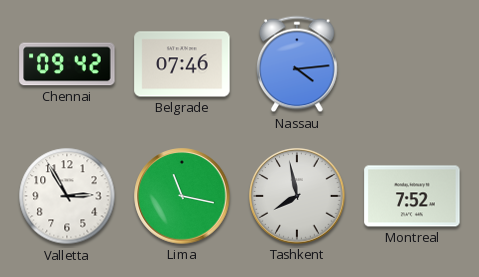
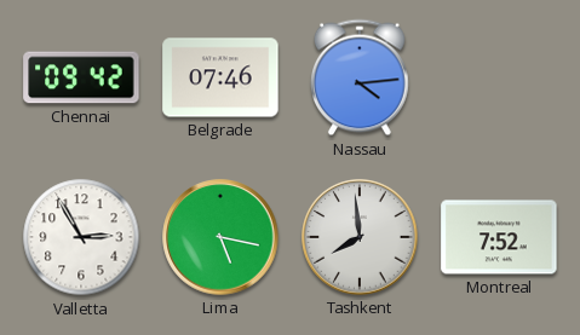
Lima: 11:17 -> 5:17
Tashkent: 7:58 -> 7:59
